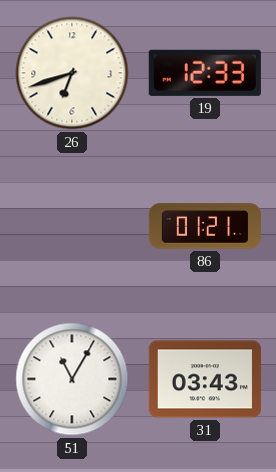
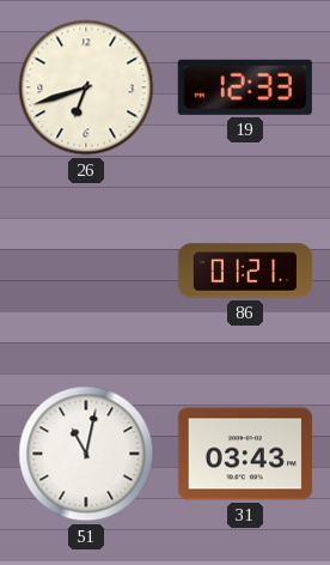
51: 11:05 -> 11:02
